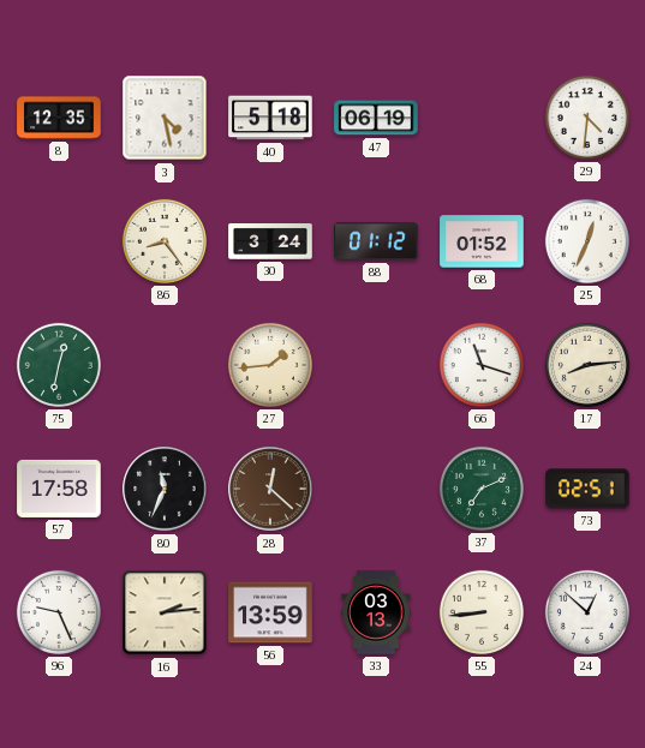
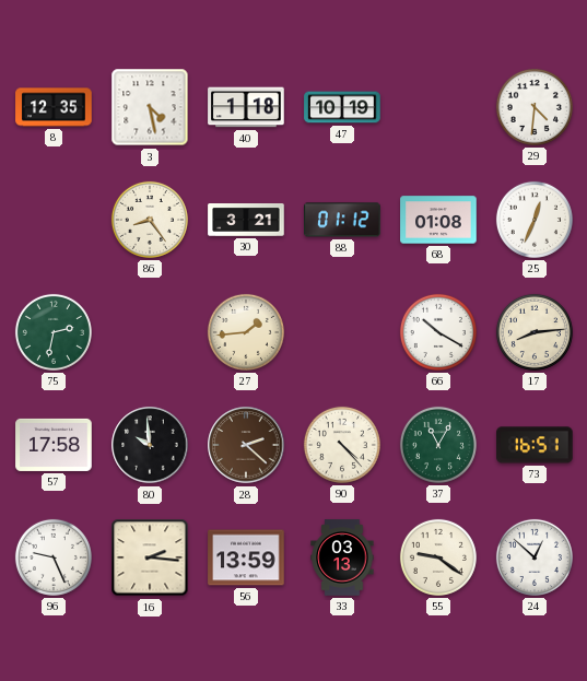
40: 5:18 -> 1:18
47: 06:19 -> 10:19
30: 3:24 -> 3:21
68: 01:52 -> 01:08
75: 12:32 -> 2:32
66: 11:18 -> 10:20
80: 11:34 -> 9:59
28: 12:22 -> 2:22
90: none -> 4:23
37: 7:11 -> 11:05
73: 02:51 -> 16:51
16: 2:14 -> 2:16
55: 8:44 -> 9:21
